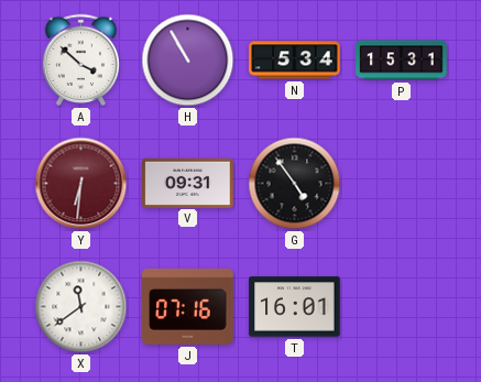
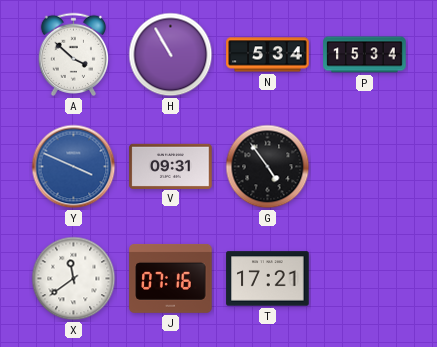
P: 15:31 -> 15:34
Y: 6:31 -> 3:49
Y dial: burgundy -> blue
T: 16:01 -> 17:21
